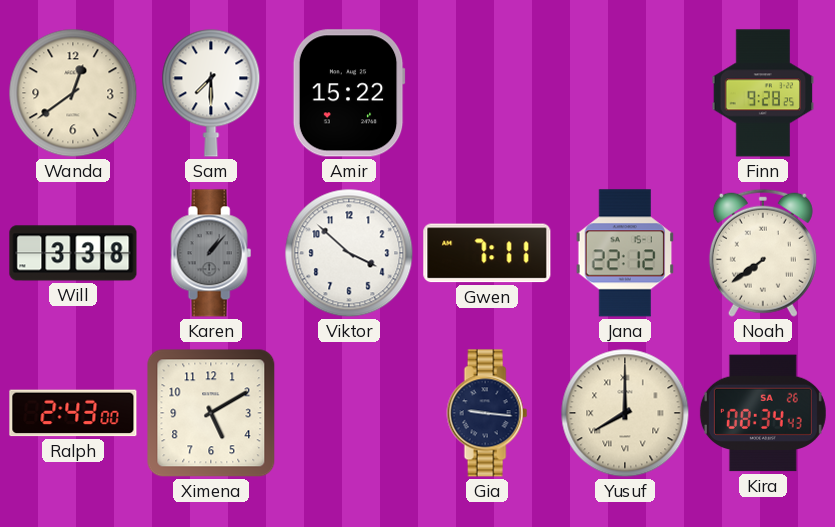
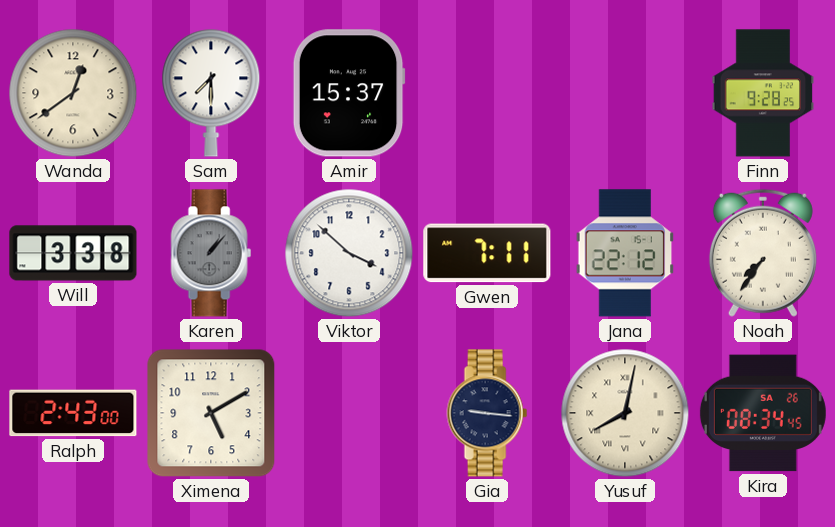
Amir: 15:22 -> 15:37
Noah: 7:39 -> 7:36
Yusuf: 8:00 -> 8:02
Kira: 08:34:43 -> 08:34:45
